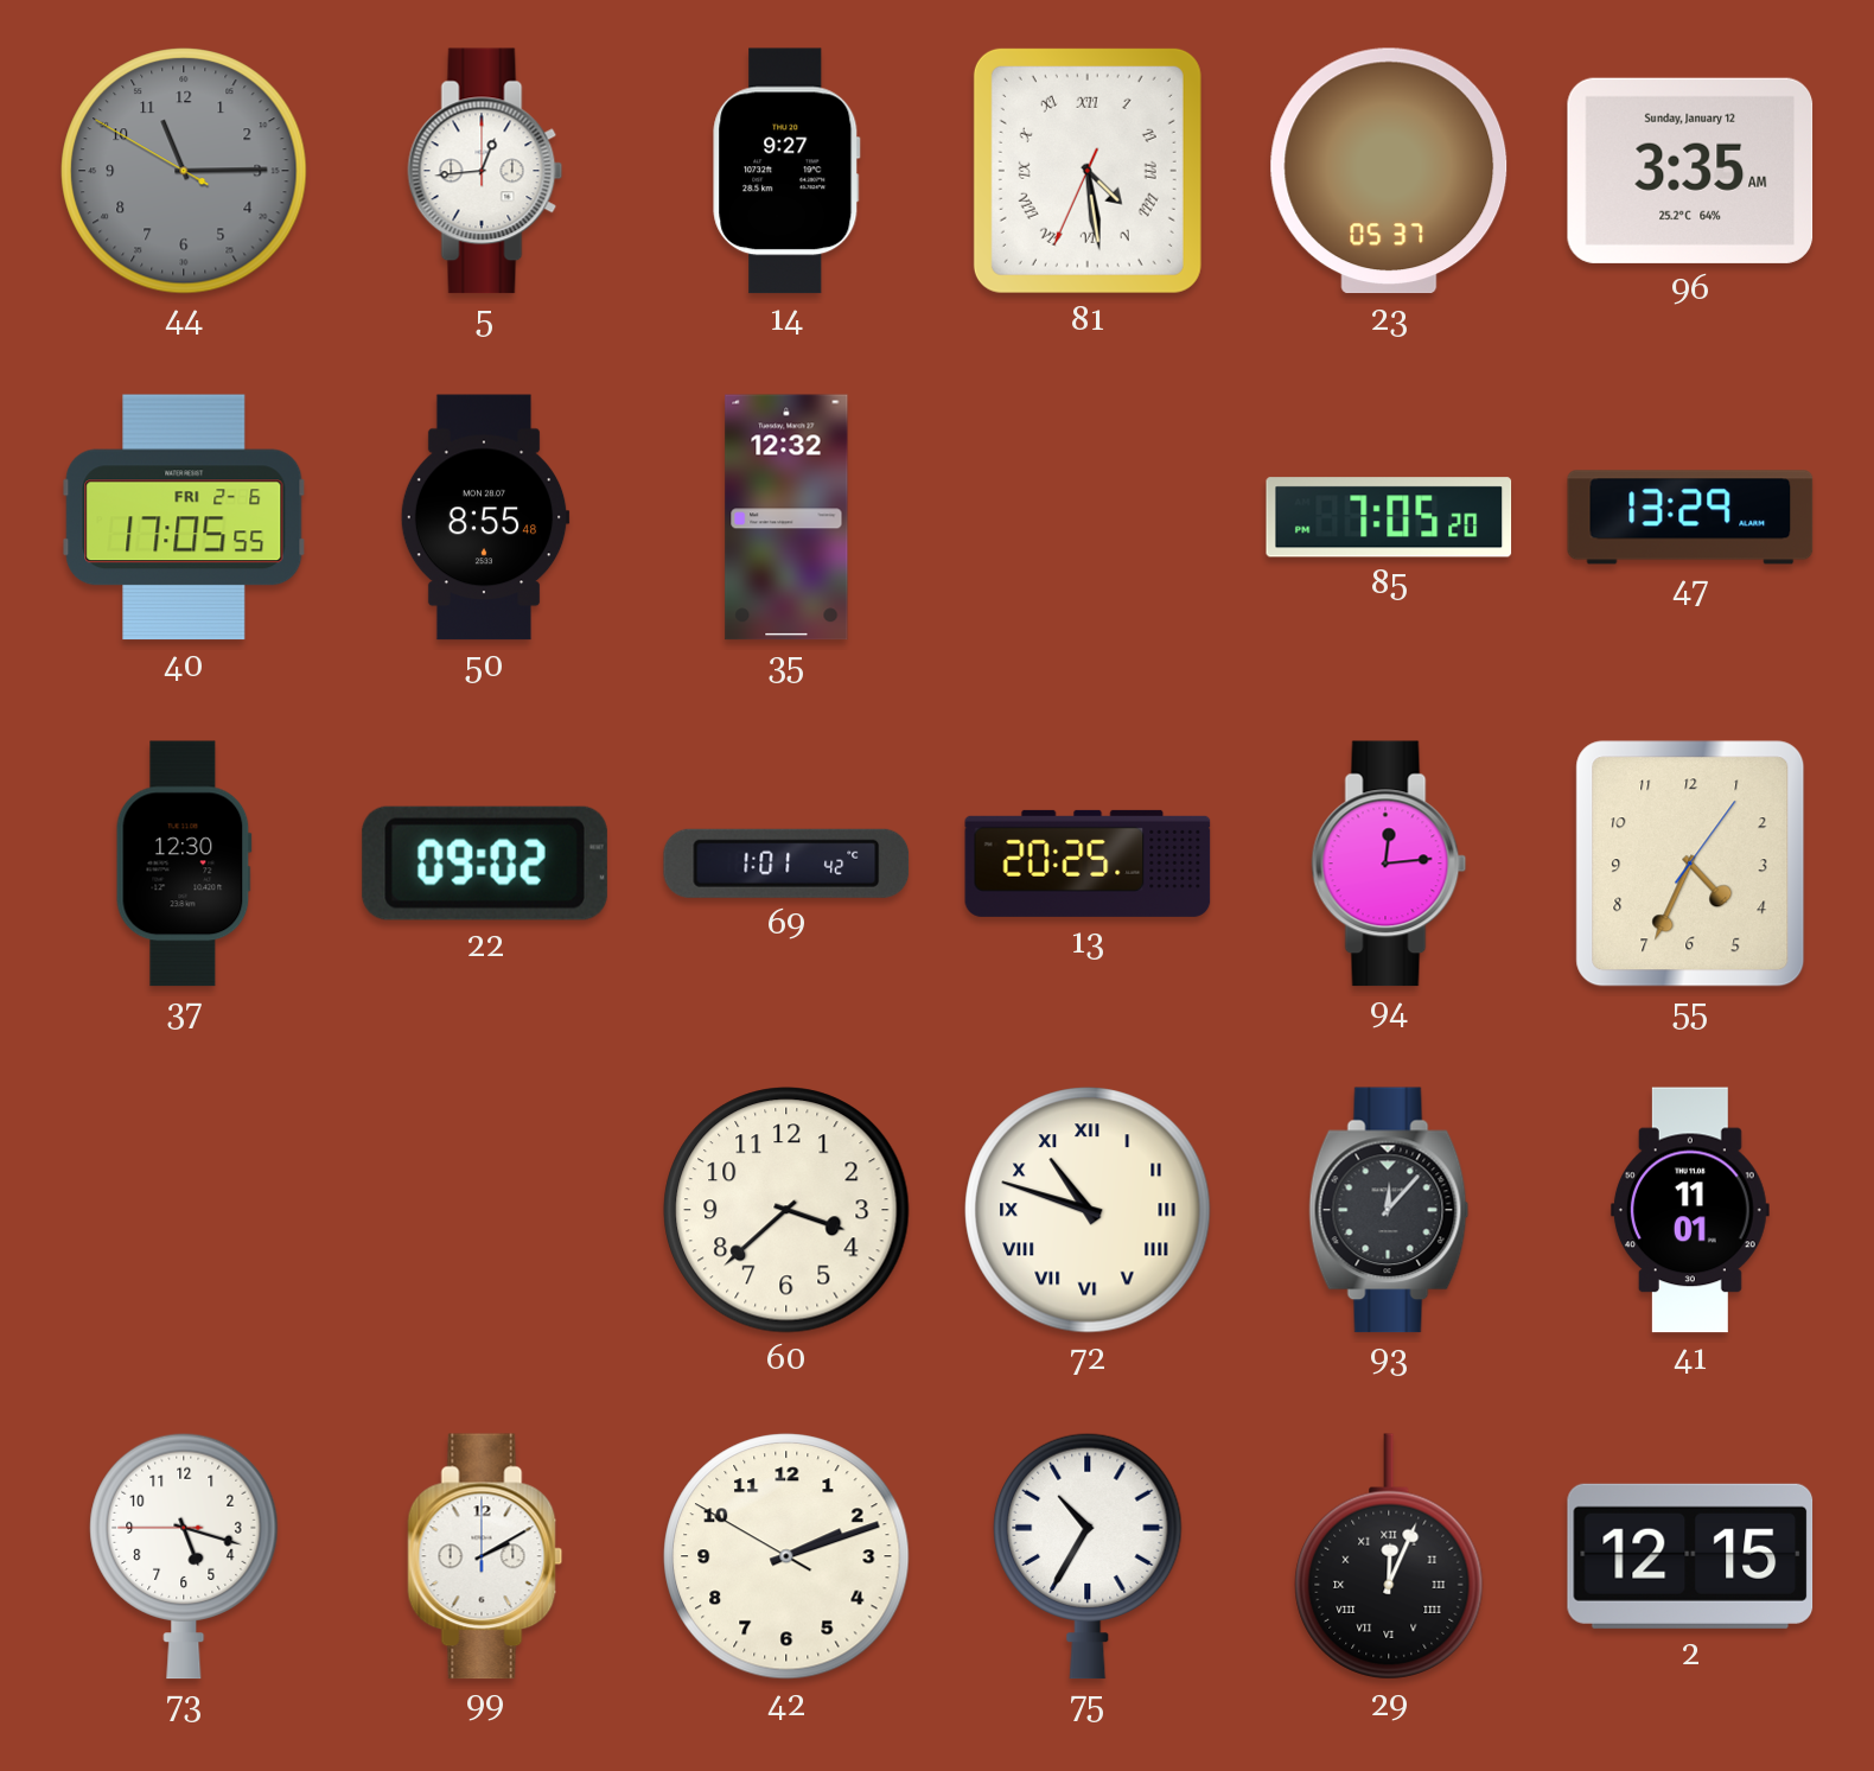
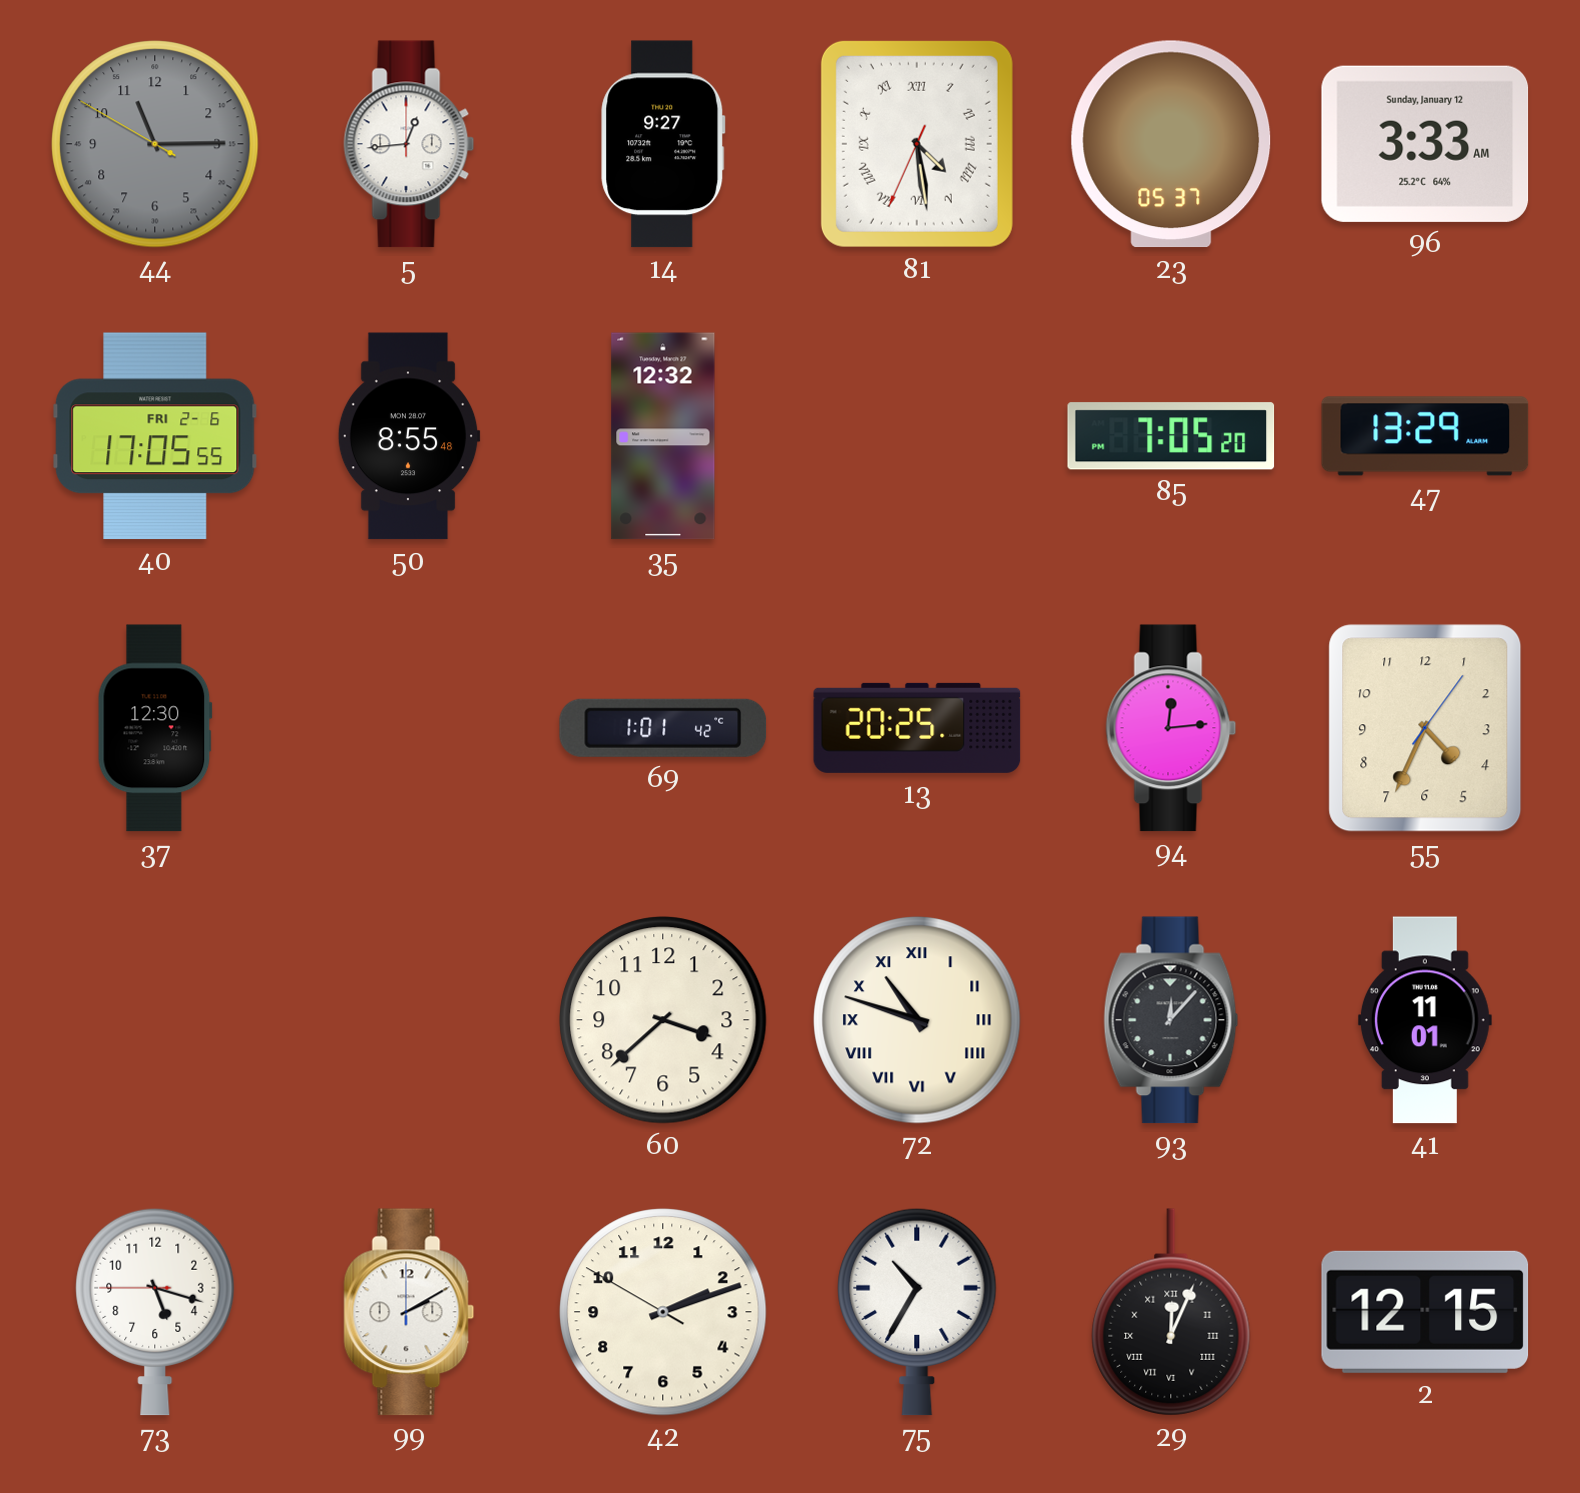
96: 3:35 -> 3:33
22: 09:02 -> none
